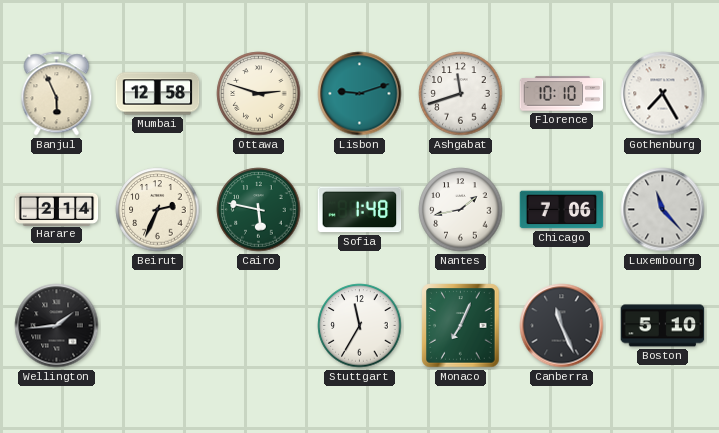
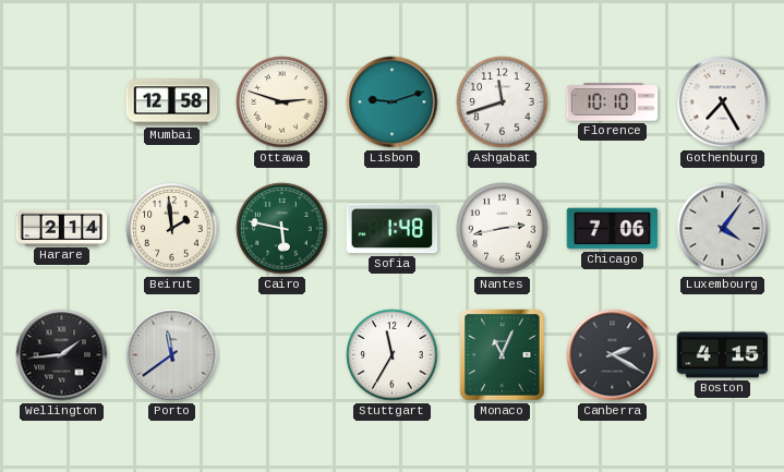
Banjul: 5:56 -> none
Beirut: 2:34 -> 1:59
Nantes: 1:43 -> 2:43
Luxembourg: 11:23 -> 4:06
Porto: none -> 11:39
Monaco: 7:04 -> 11:04
Canberra: 11:26 -> 2:20
Boston: 5:10 -> 4:15
